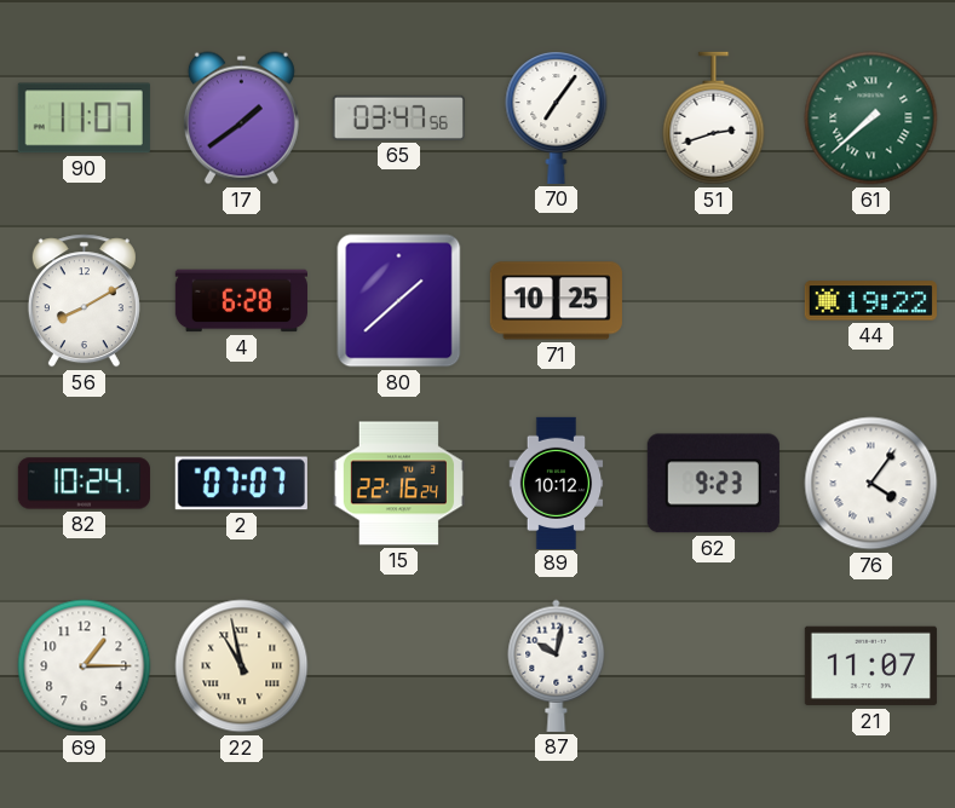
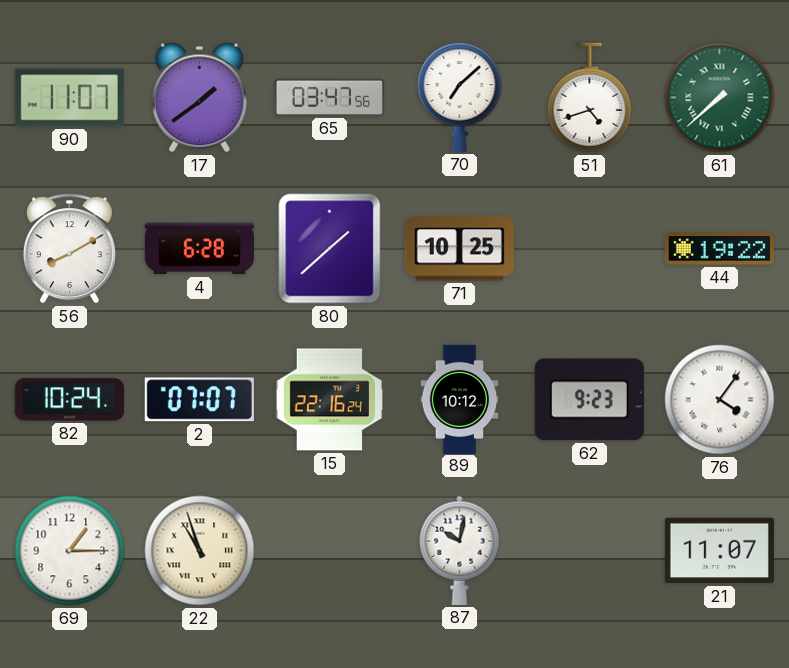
70: 7:06 -> 7:08
51: 2:42 -> 4:42
22: 10:58 -> 10:57
